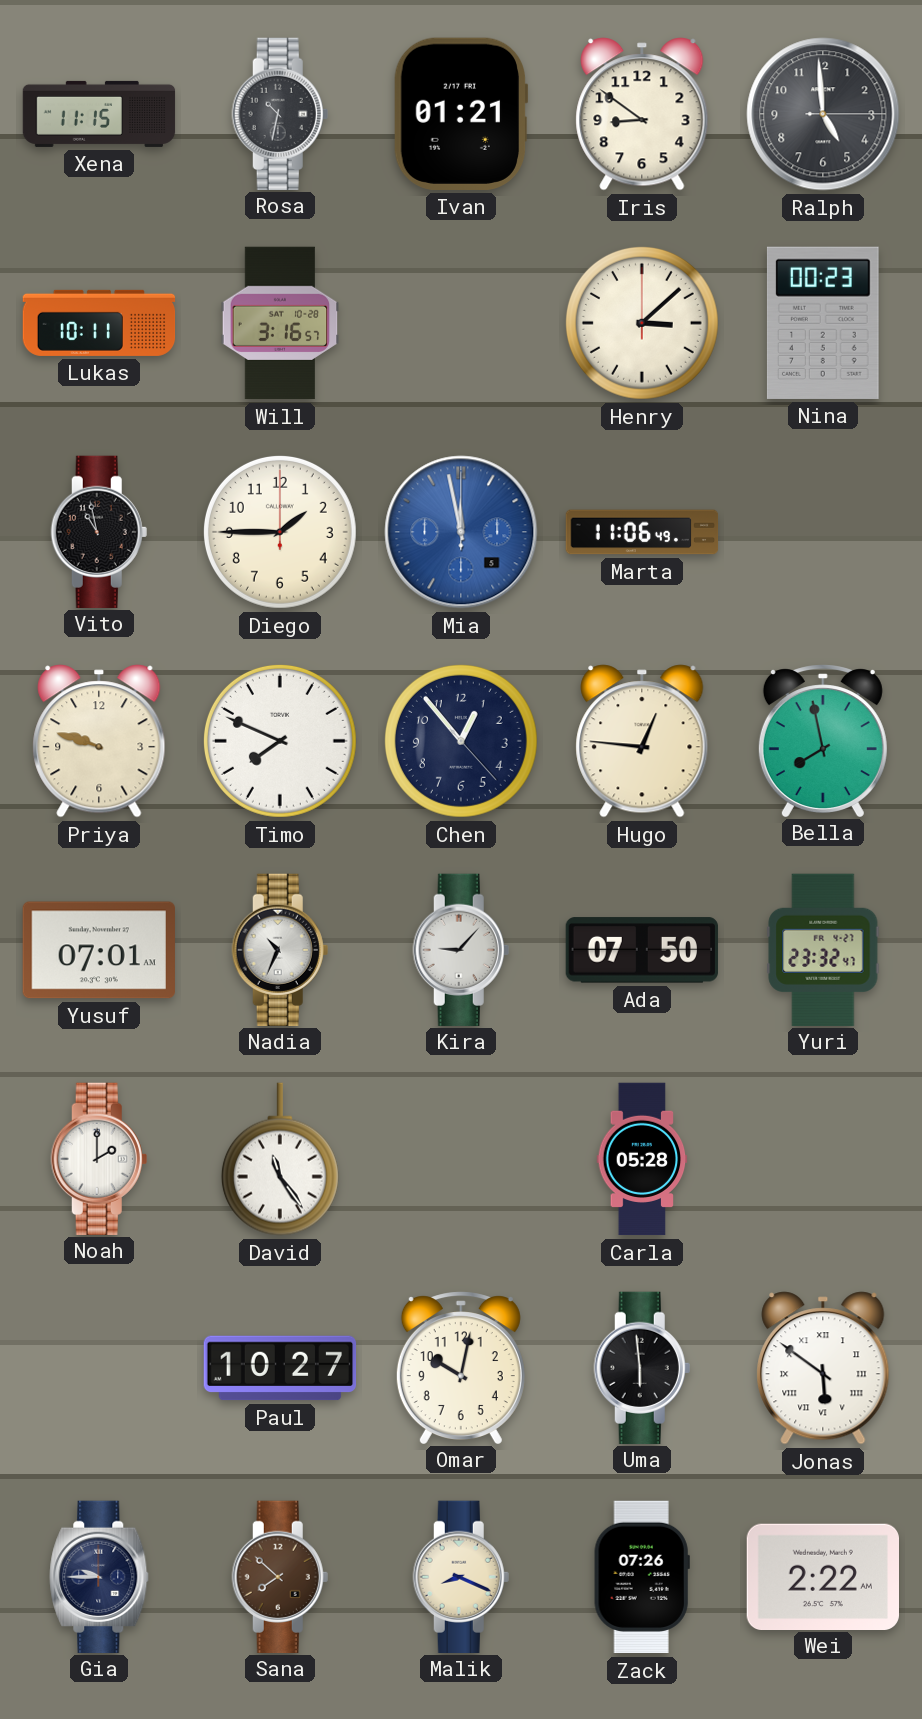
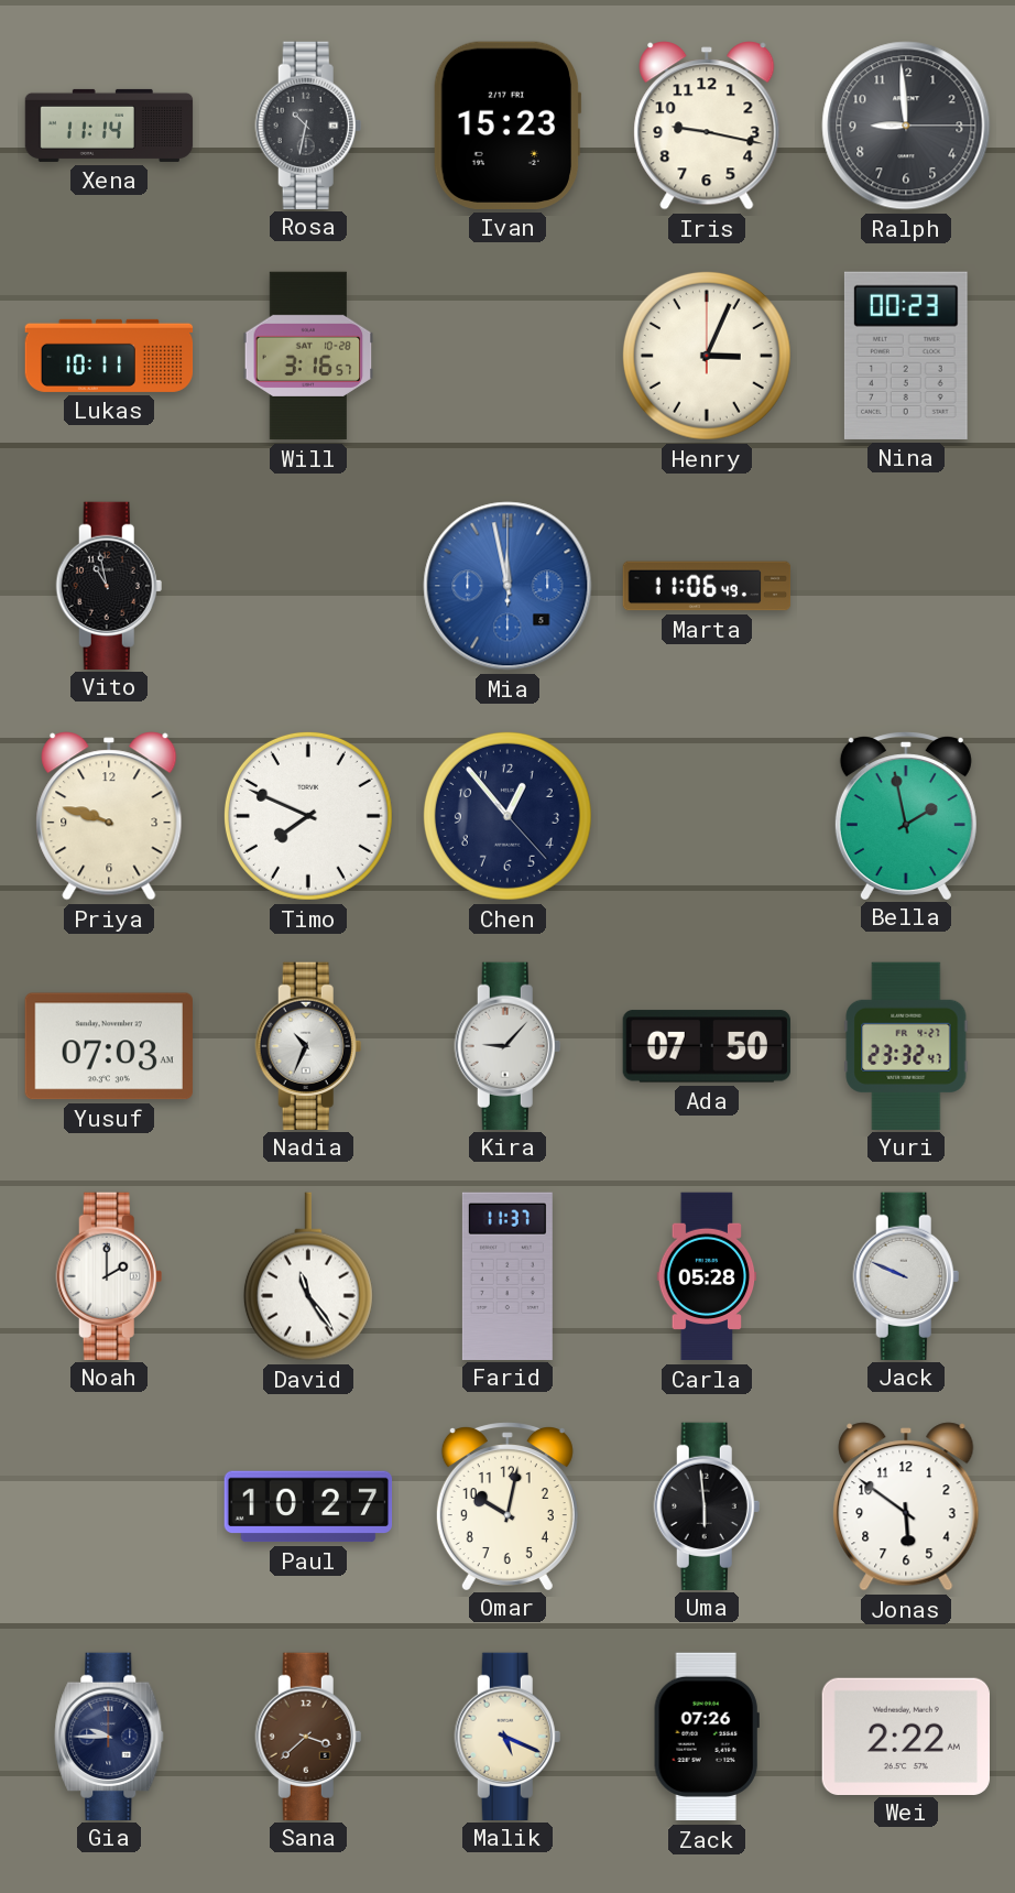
Xena: 11:15 -> 11:14
Ivan: 01:21 -> 15:23
Iris: 8:51 -> 9:17
Ralph: 4:59 -> 8:59
Henry: 3:08 -> 3:04
Diego: 1:45 -> none
Hugo: 12:46 -> none
Bella: 7:58 -> 1:58
Yusuf: 07:01 -> 07:03
Farid: none -> 11:37
Jack: none -> 9:49
Jonas numerals: Roman -> Arabic
Sana: 7:52 -> 3:38
Malik: 8:19 -> 5:19
